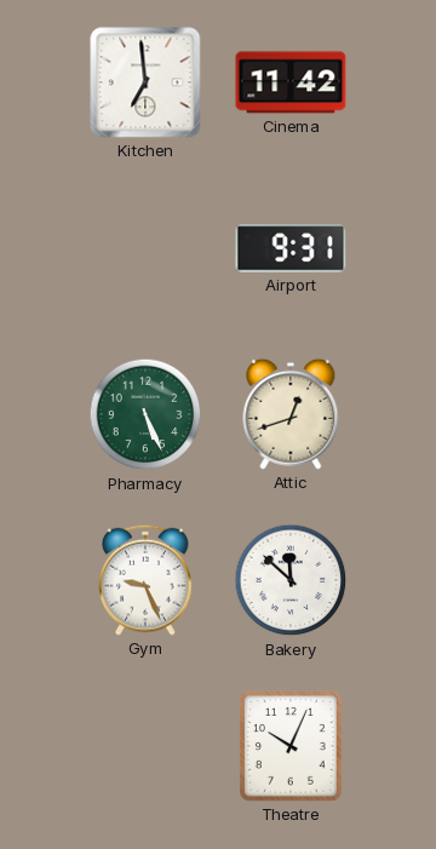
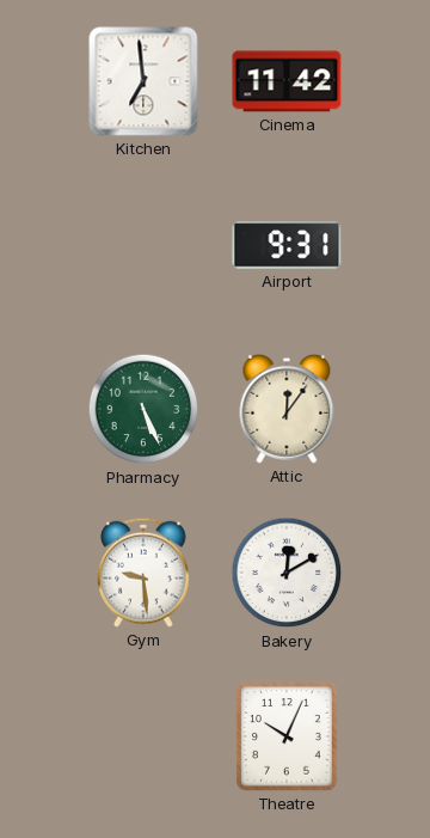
Attic: 12:42 -> 12:06
Gym: 9:26 -> 9:29
Bakery: 11:52 -> 12:10
